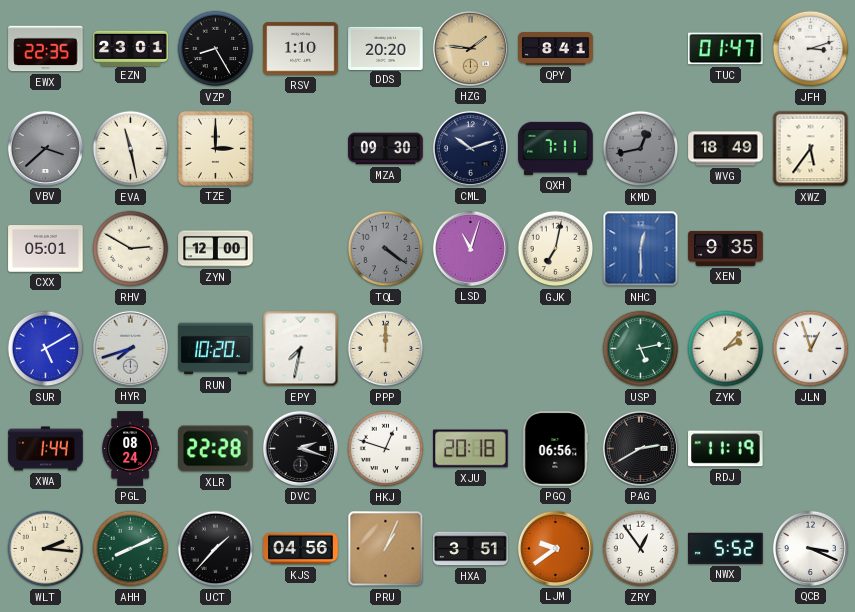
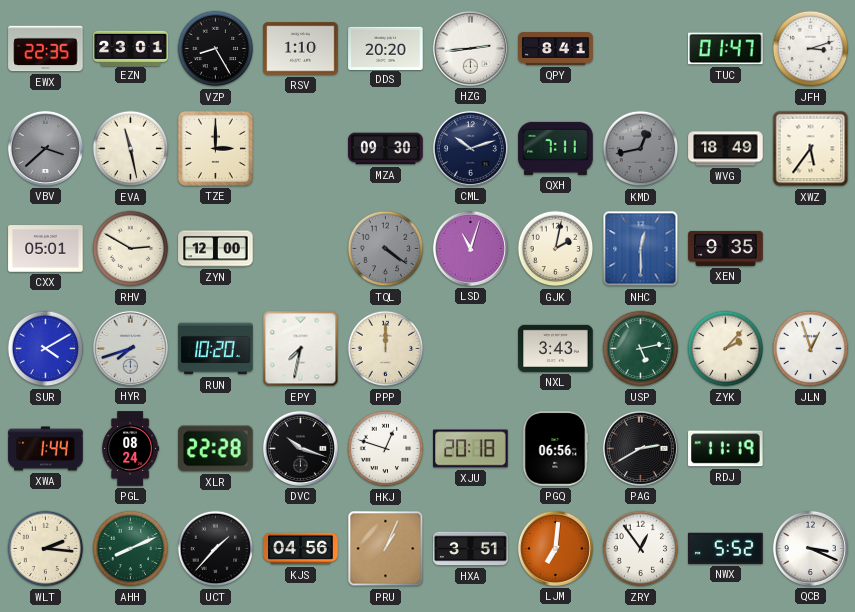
HZG: 1:46 -> 2:44
HZG dial: champagne -> white
GJK: 7:02 -> 2:02
SUR: 5:10 -> 4:10
NXL: none -> 3:43
DVC: 2:18 -> 10:18
LJM: 9:39 -> 7:01
